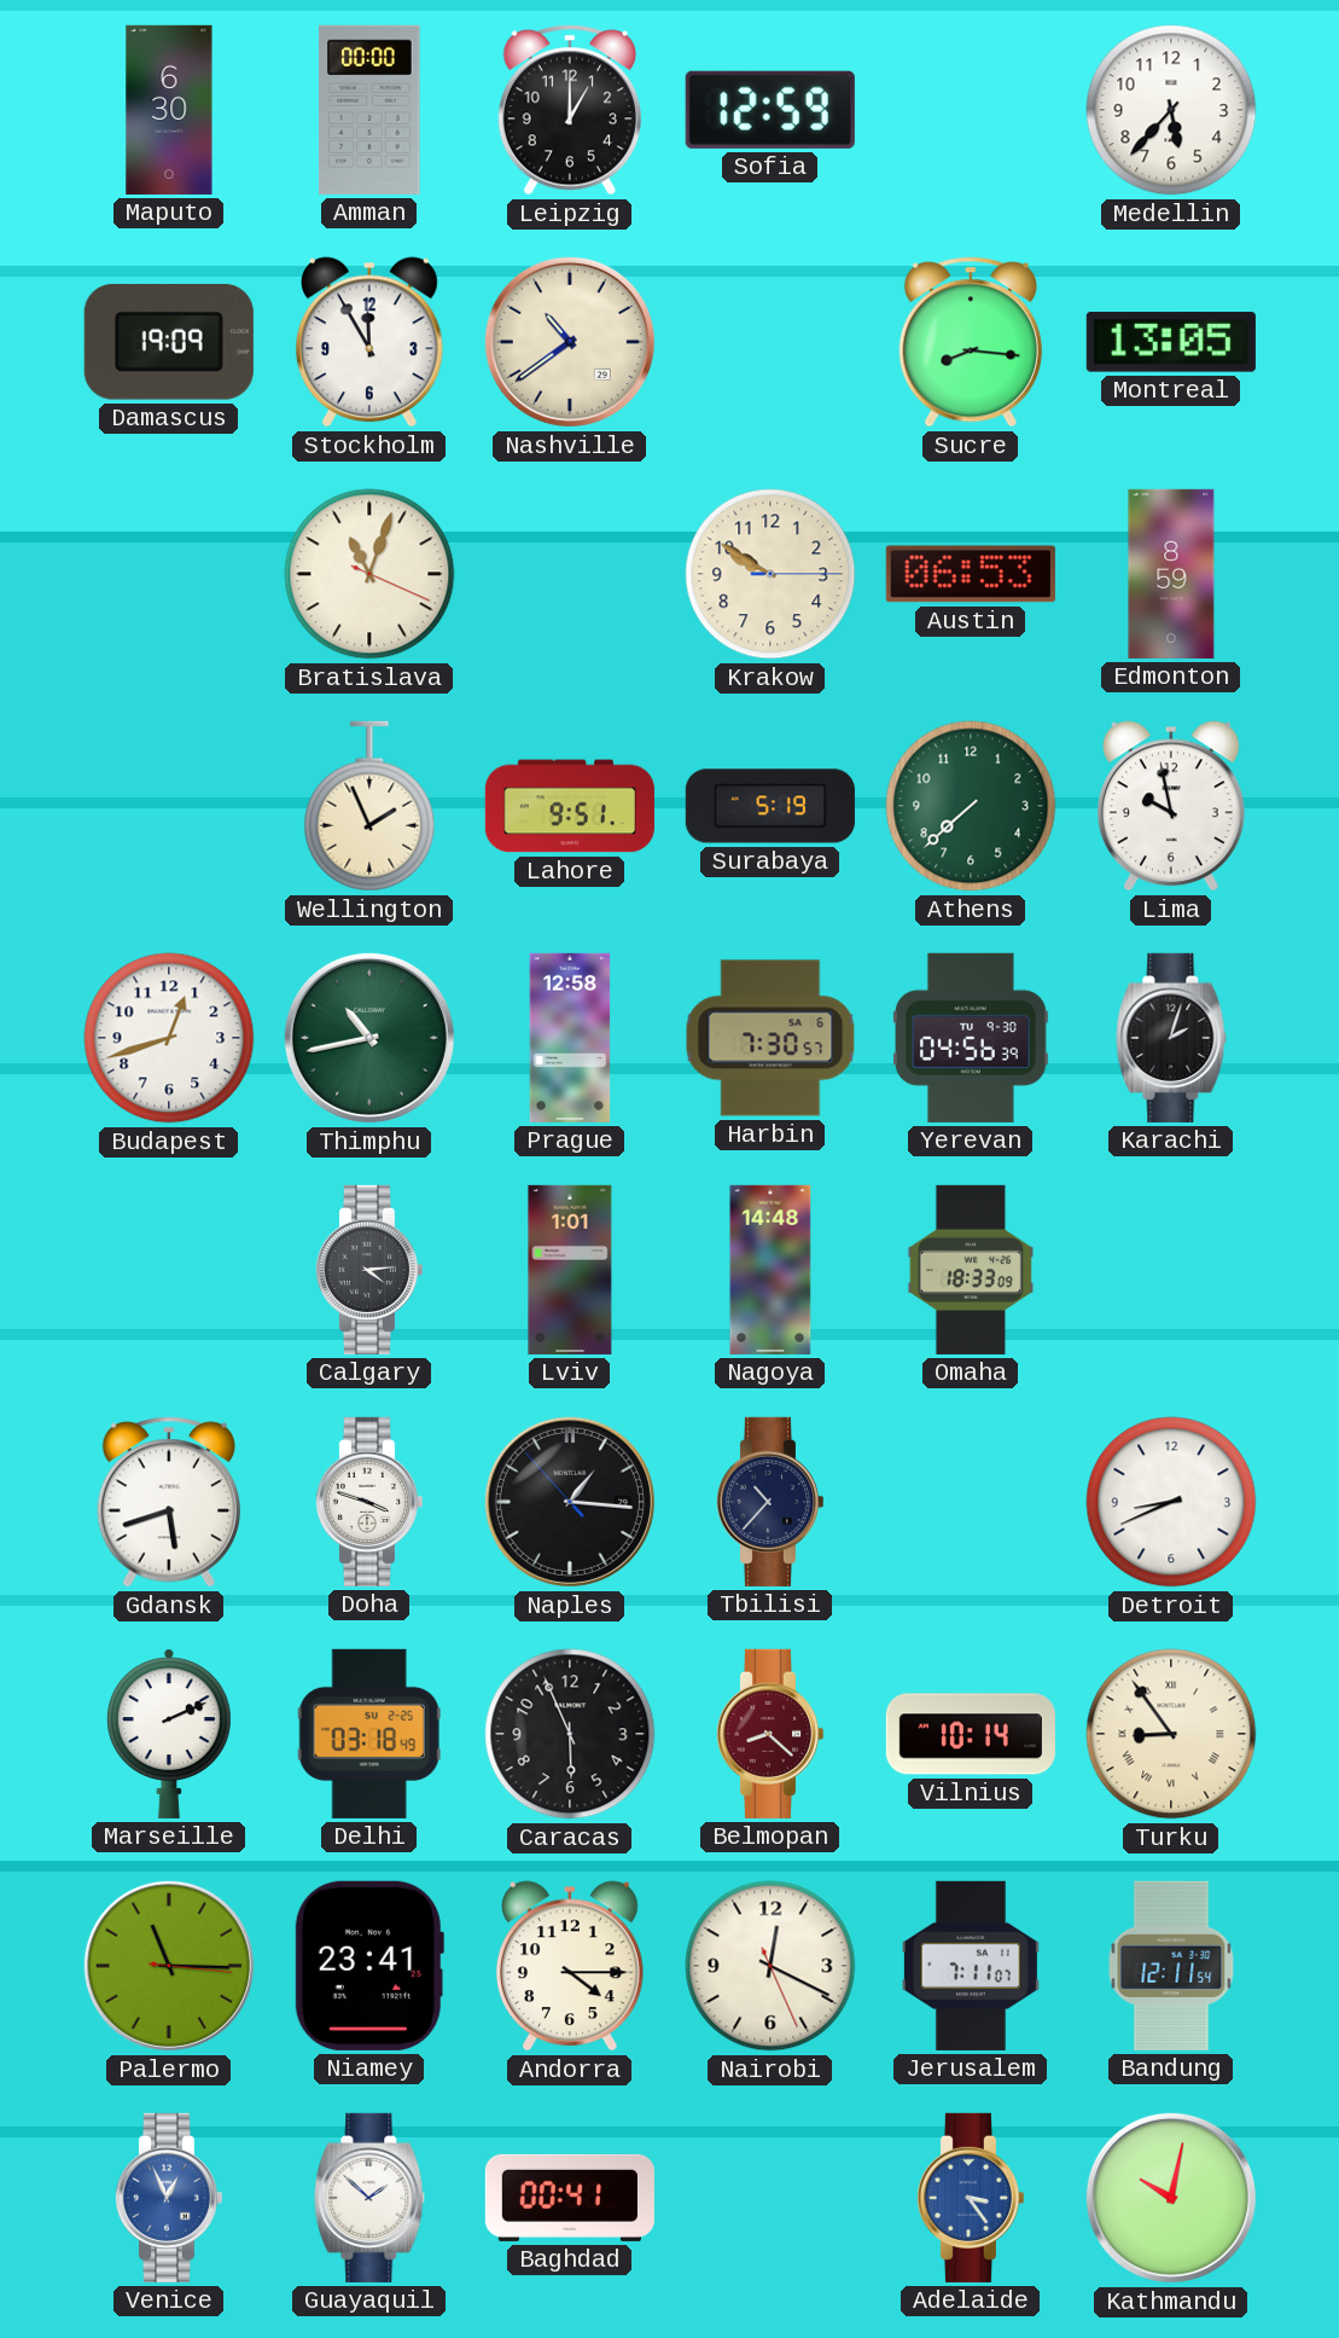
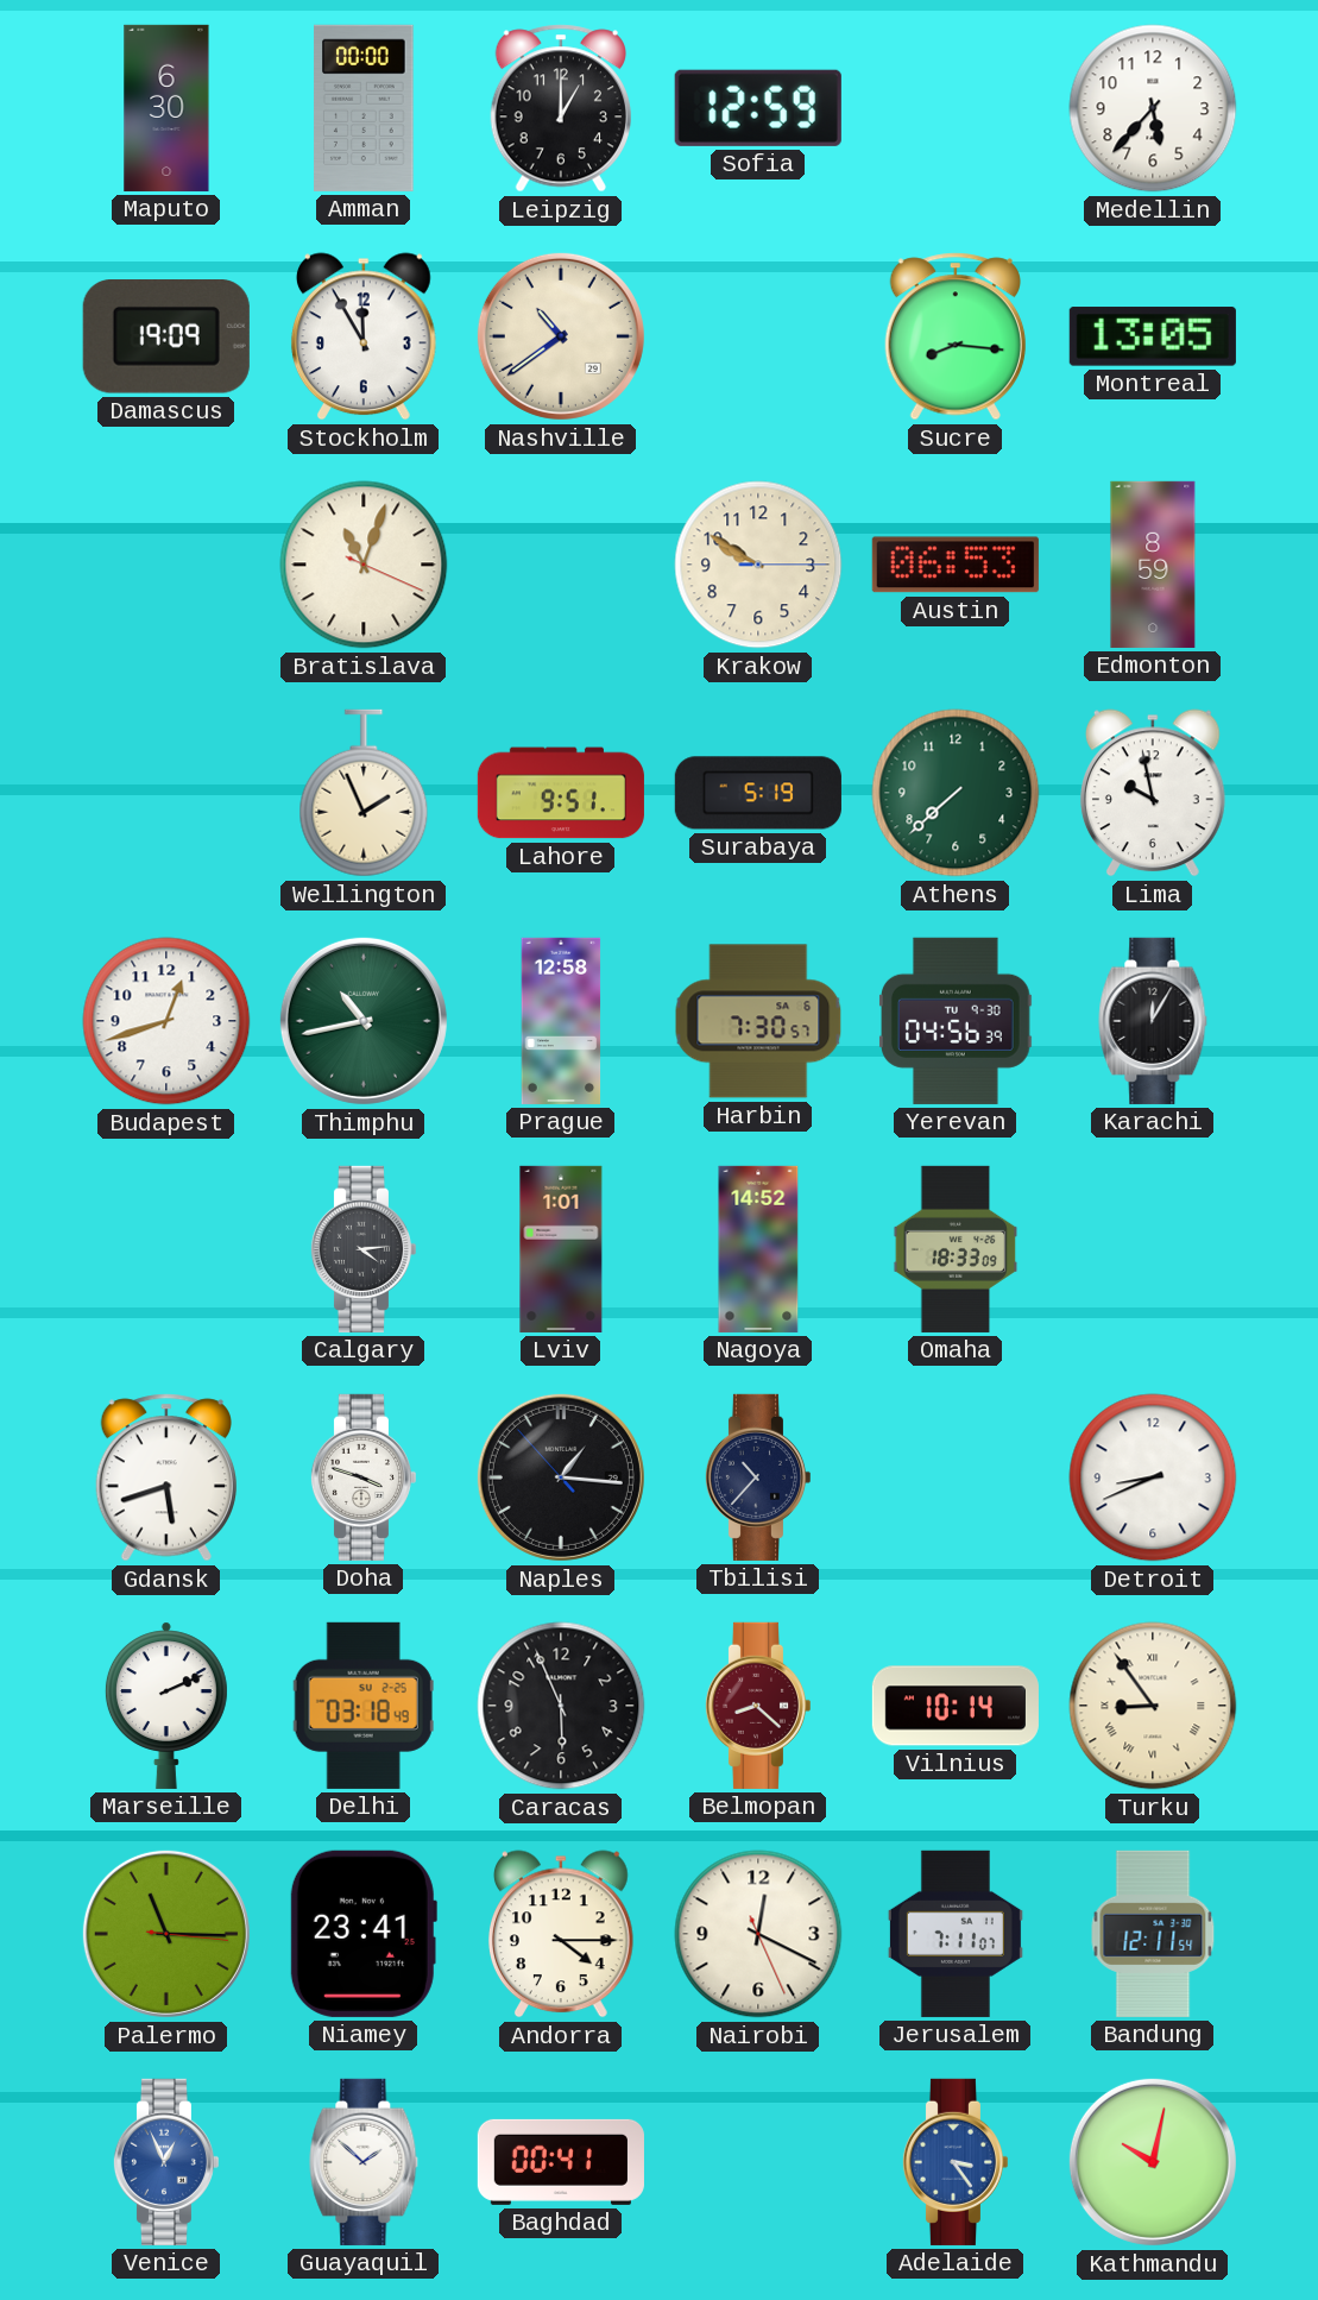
Karachi: 2:03 -> 12:05
Nagoya: 14:48 -> 14:52
